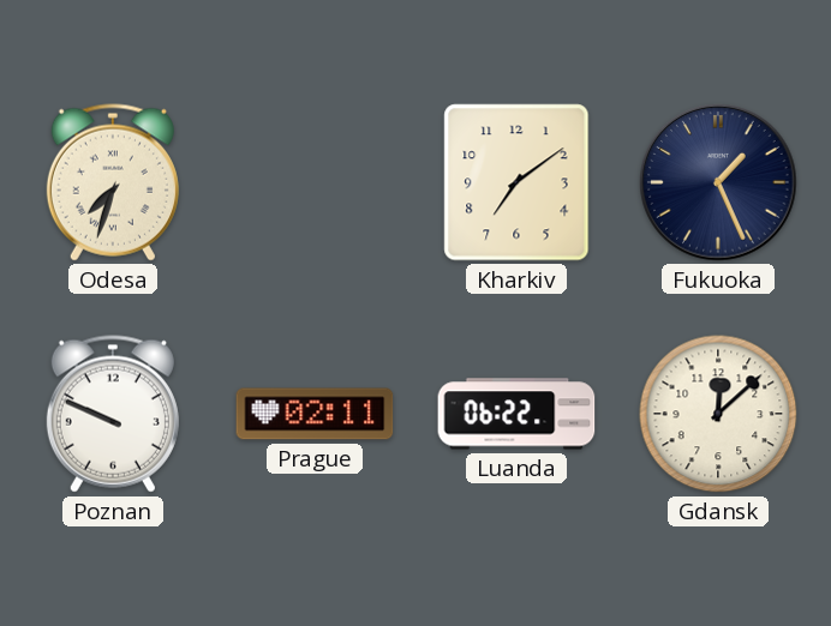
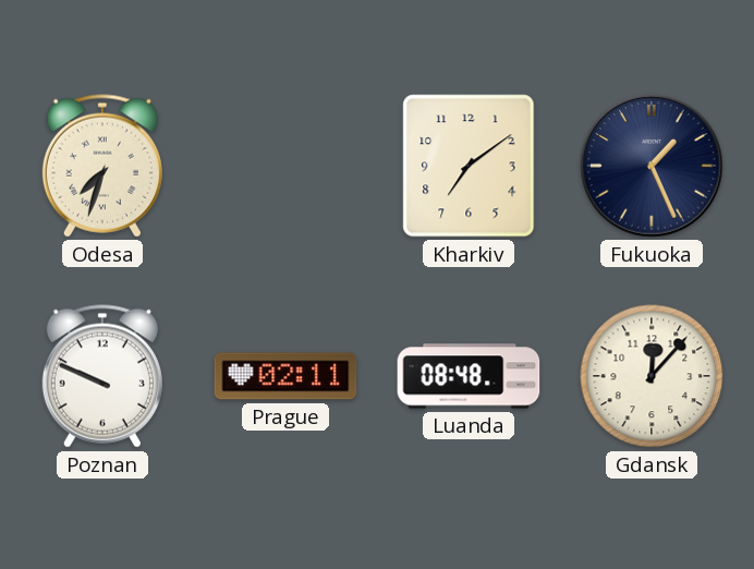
Luanda: 06:22 -> 08:48
Gdansk: 12:08 -> 12:07
